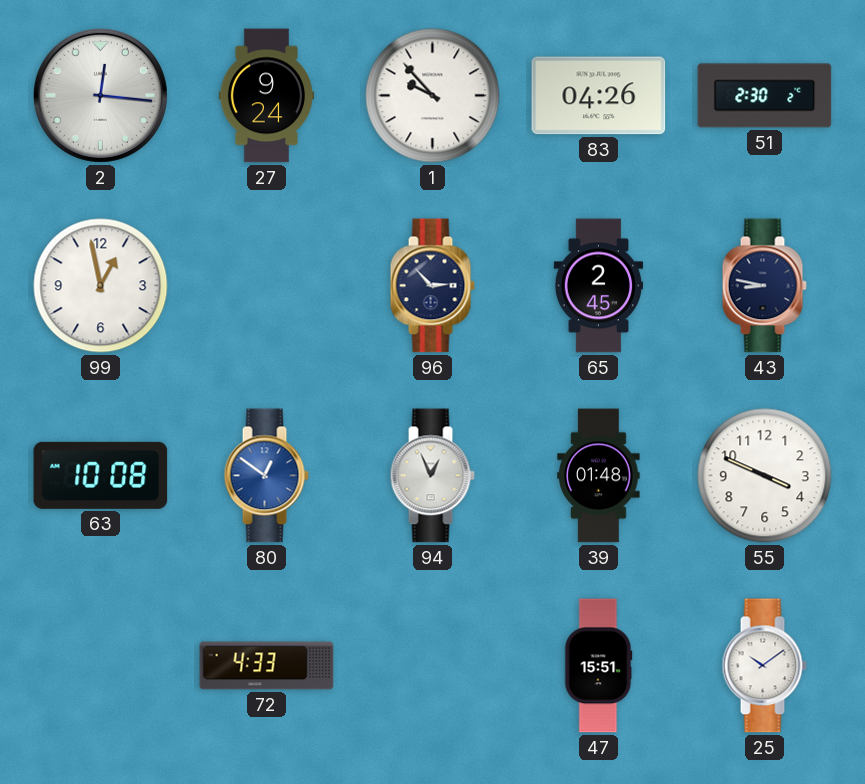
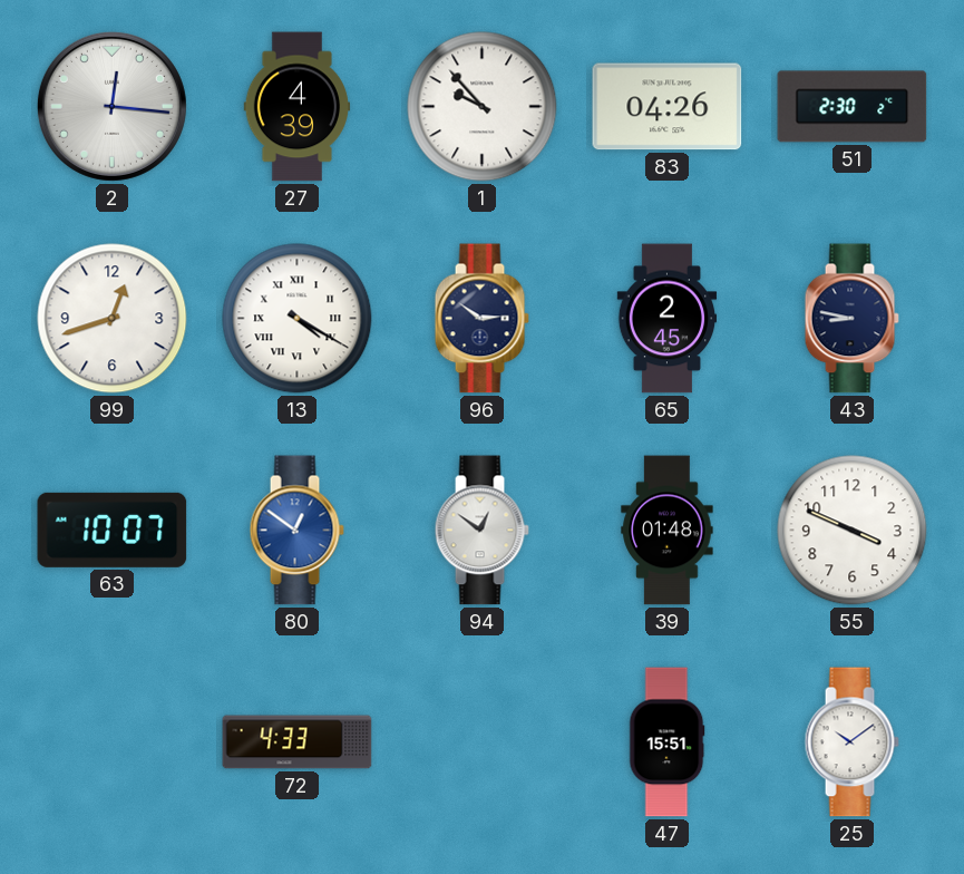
27: 9:24 -> 4:39
99: 12:58 -> 12:42
13: none -> 4:20
96: 2:53 -> 2:51
63: 10:08 -> 10:07
94: 12:56 -> 12:51
